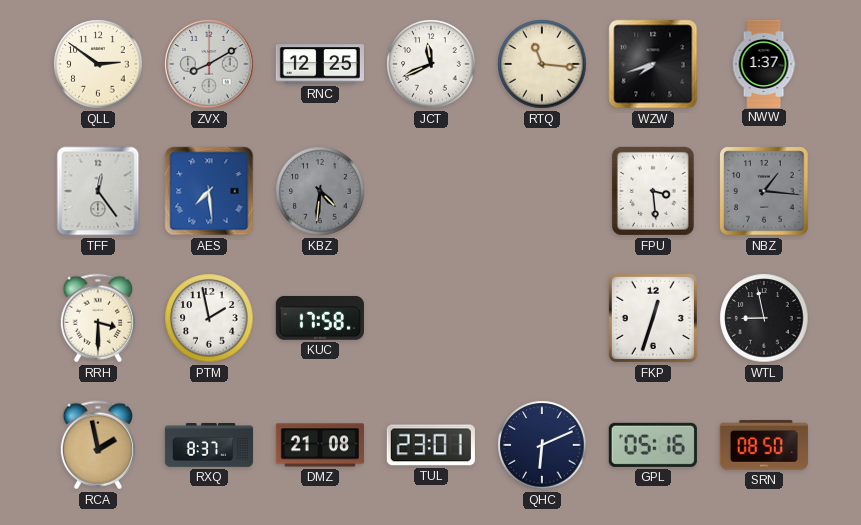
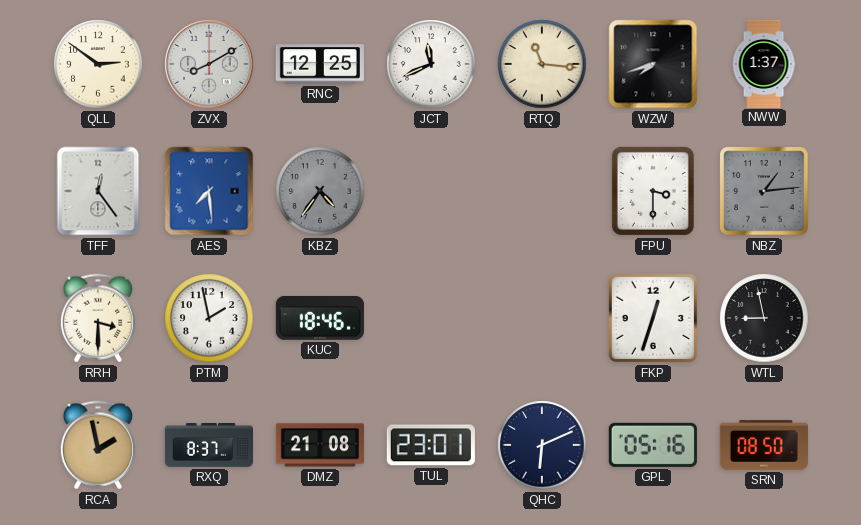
KBZ: 4:31 -> 4:36
FPU: 3:29 -> 3:30
NBZ: 1:16 -> 1:14
KUC: 17:58 -> 18:46
